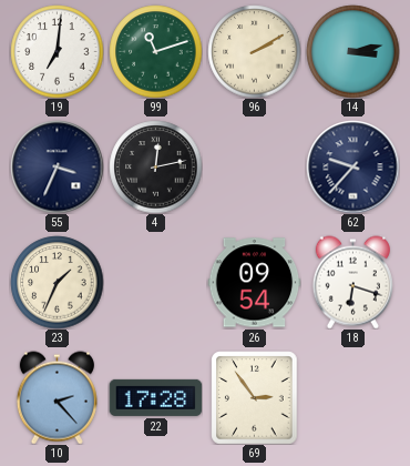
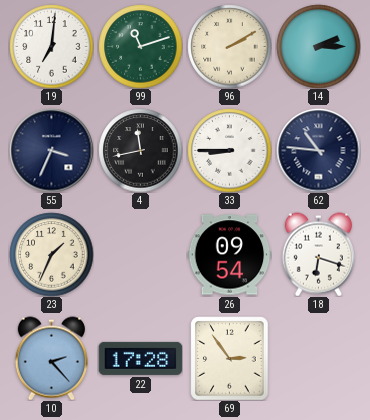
14: 3:13 -> 2:15
4: 12:13 -> 11:43
33: none -> 8:45
62: 9:37 -> 10:46
